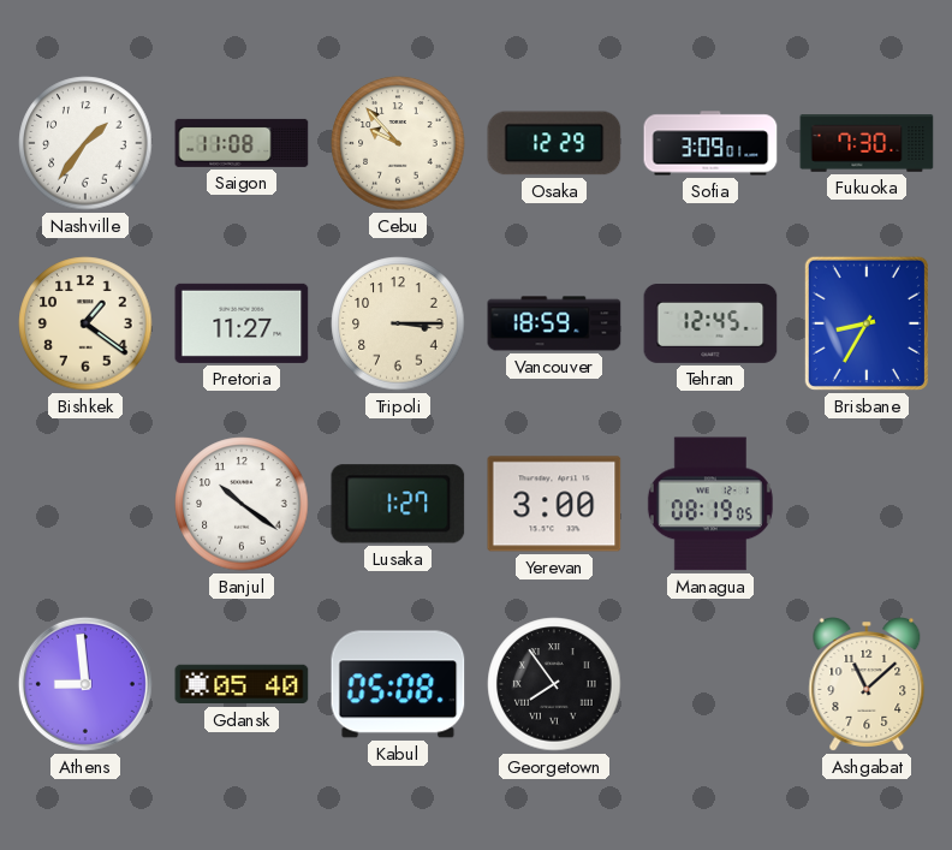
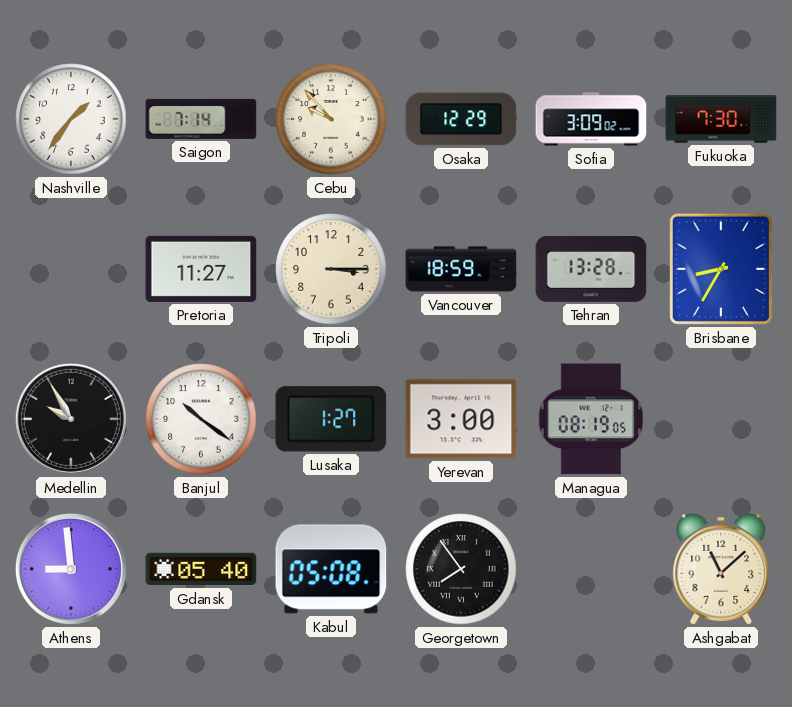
Saigon: 11:08 -> 7:14
Sofia: 3:09:01 -> 3:09:02
Bishkek: 1:21 -> none
Tehran: 12:45 -> 13:28
Medellin: none -> 9:55
